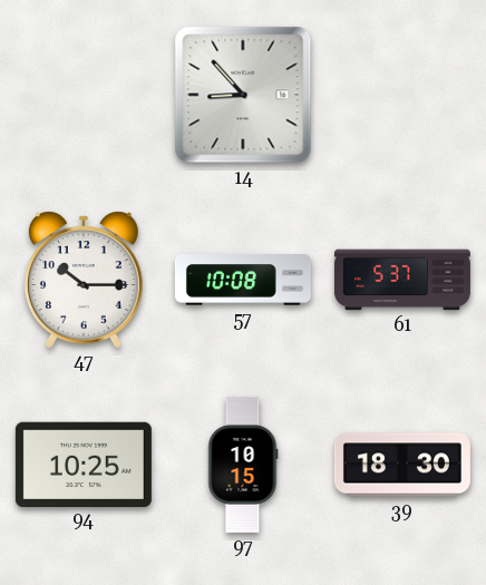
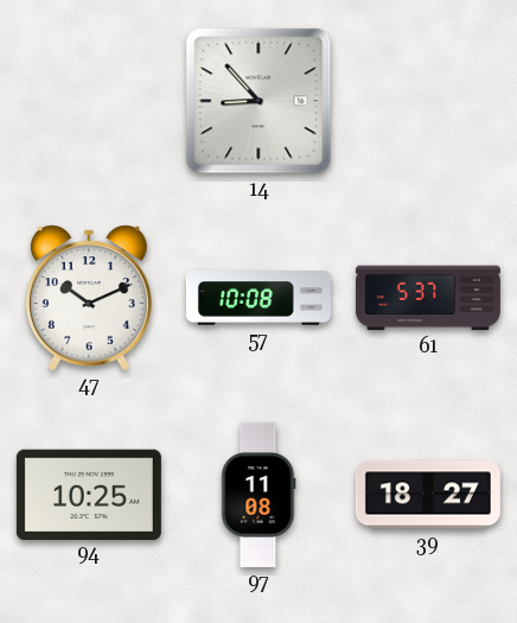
47: 10:15 -> 10:11
97: 10:15 -> 11:08
39: 18:30 -> 18:27
